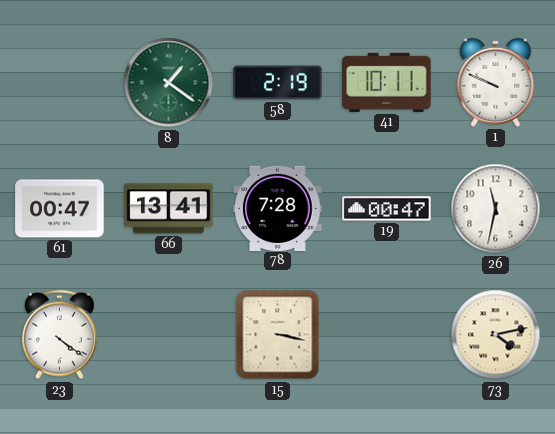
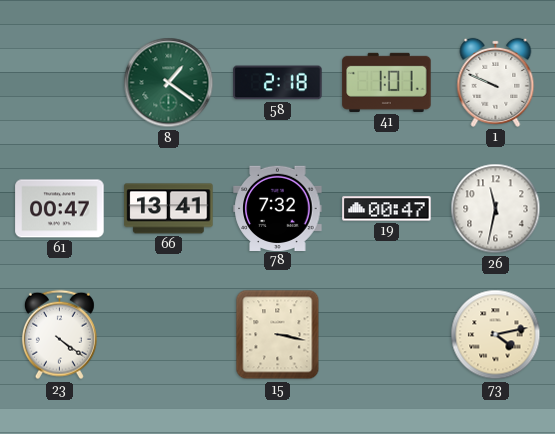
58: 2:19 -> 2:18
41: 10:11 -> 1:01
78: 7:28 -> 7:32
